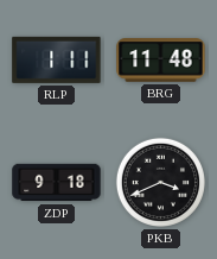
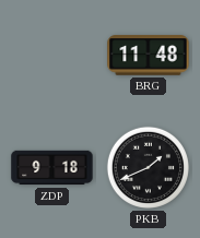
RLP: 1:11 -> none
PKB: 3:41 -> 1:41
